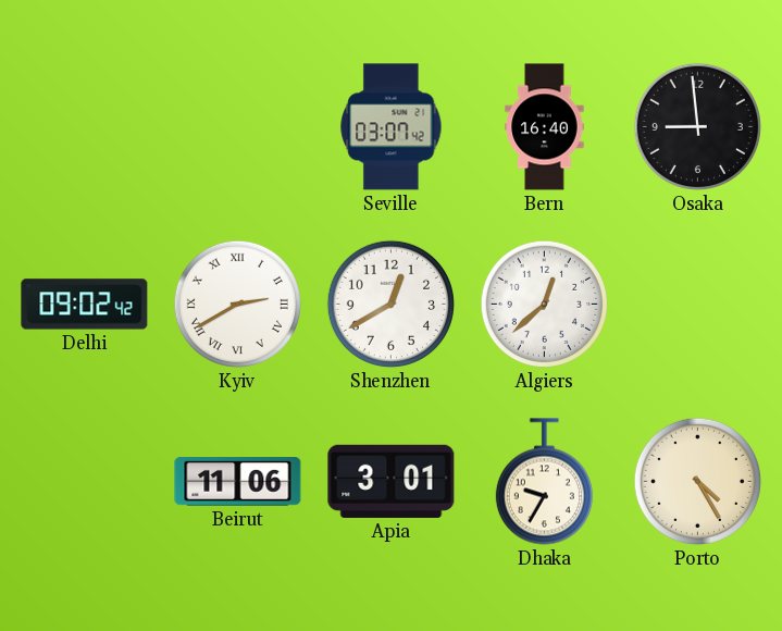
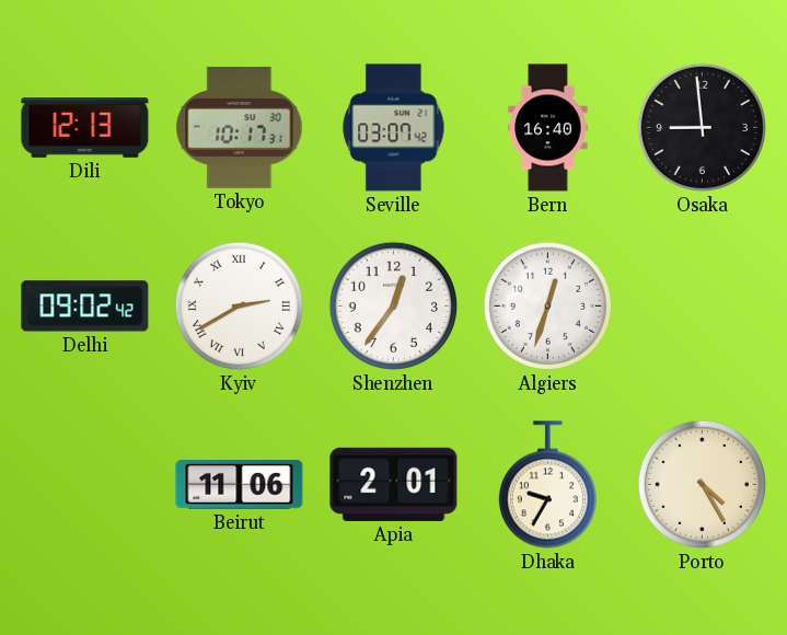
Dili: none -> 12:13
Tokyo: none -> 10:17
Shenzhen: 12:40 -> 12:36
Algiers: 12:38 -> 12:33
Apia: 3:01 -> 2:01
